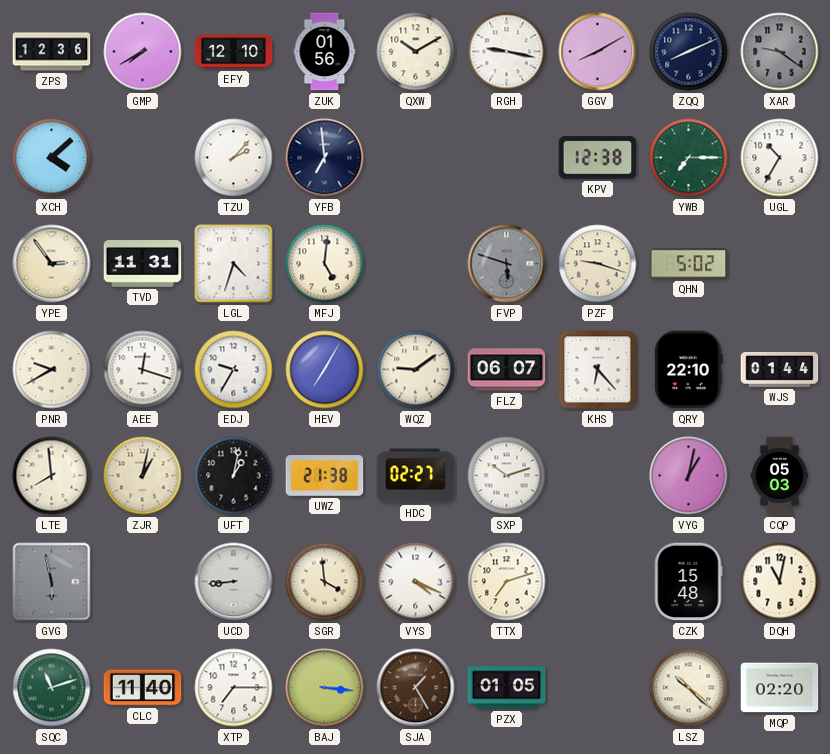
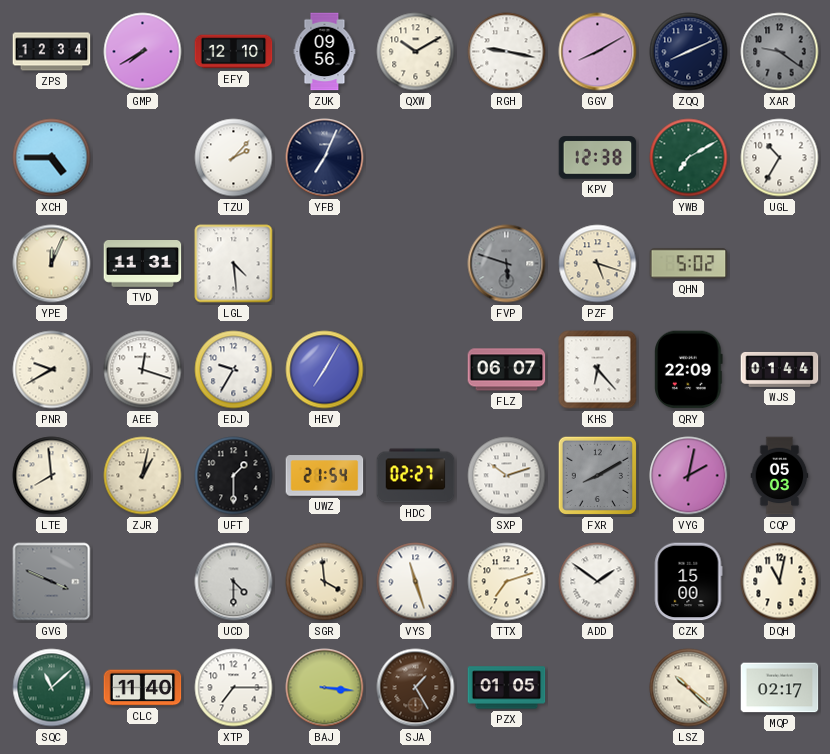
ZPS: 12:36 -> 12:34
ZUK: 01:56 -> 09:56
XCH: 4:08 -> 4:45
YFB: 6:59 -> 7:04
YWB: 7:15 -> 7:10
YPE: 2:54 -> 12:04
LGL: 4:33 -> 4:29
MFJ: 5:01 -> none
PZF: 9:18 -> 5:18
WQZ: 9:09 -> none
QRY: 22:10 -> 22:09
UFT: 1:02 -> 1:30
UWZ: 21:38 -> 21:54
FXR: none -> 8:10
VYG: 1:02 -> 2:02
GVG: 5:58 -> 3:49
UCD: 8:44 -> 4:30
VYS: 4:19 -> 11:27
ADD: none -> 1:51
CZK: 15:48 -> 15:00
SQC: 11:12 -> 11:08
MQP: 02:20 -> 02:17
